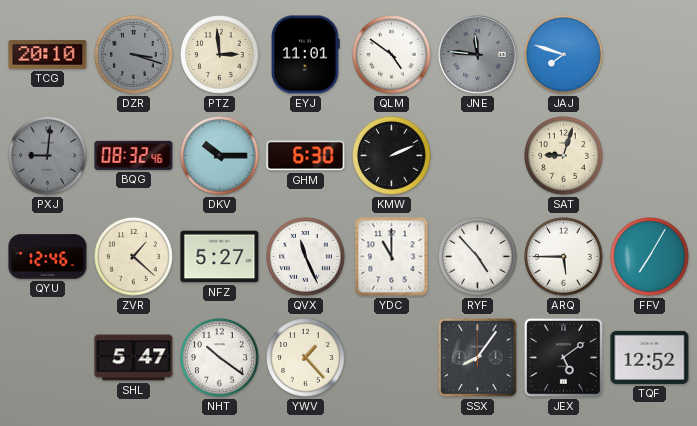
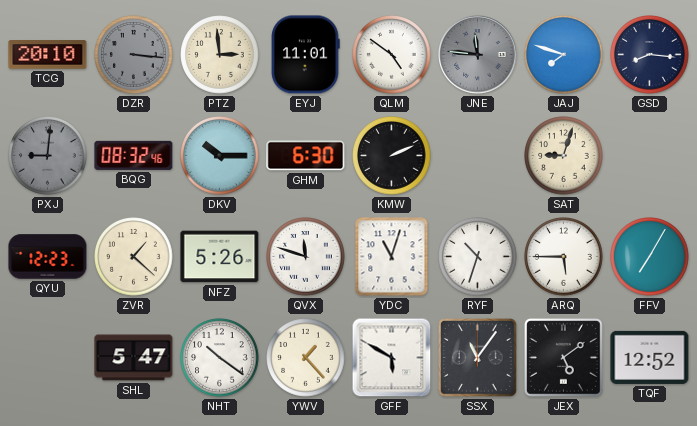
DZR: 3:18 -> 3:16
GSD: none -> 8:16
QYU: 12:46 -> 12:23
NFZ: 5:27 -> 5:26
QVX: 11:26 -> 11:48
YDC: 11:00 -> 11:03
RYF: 4:53 -> 10:33
GFF: none -> 5:50
SSX: 8:06 -> 11:06
